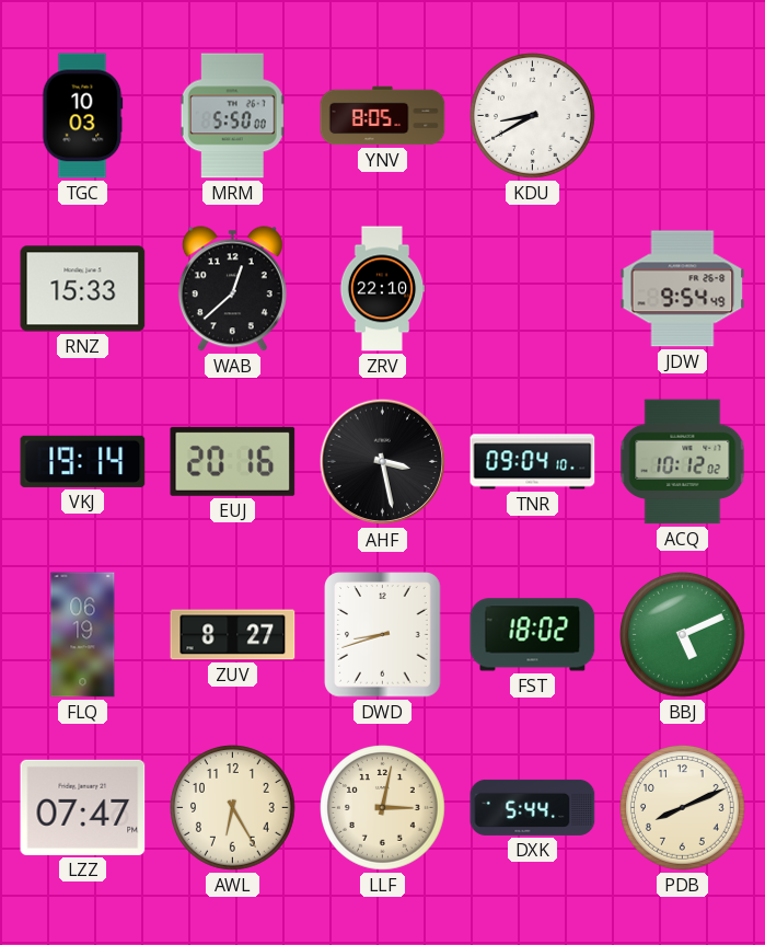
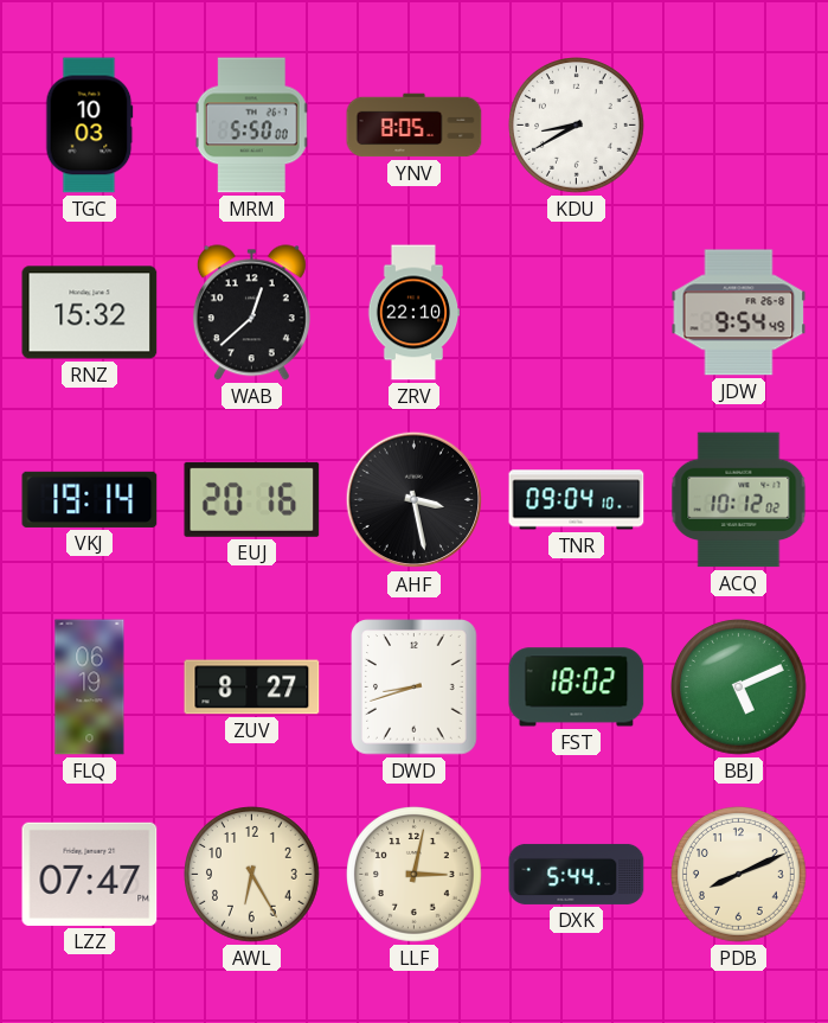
RNZ: 15:33 -> 15:32
